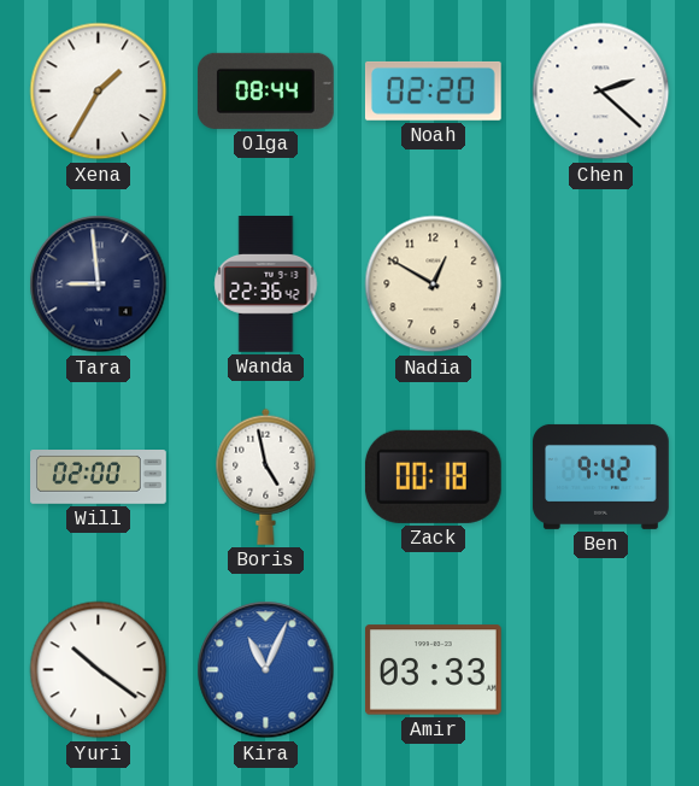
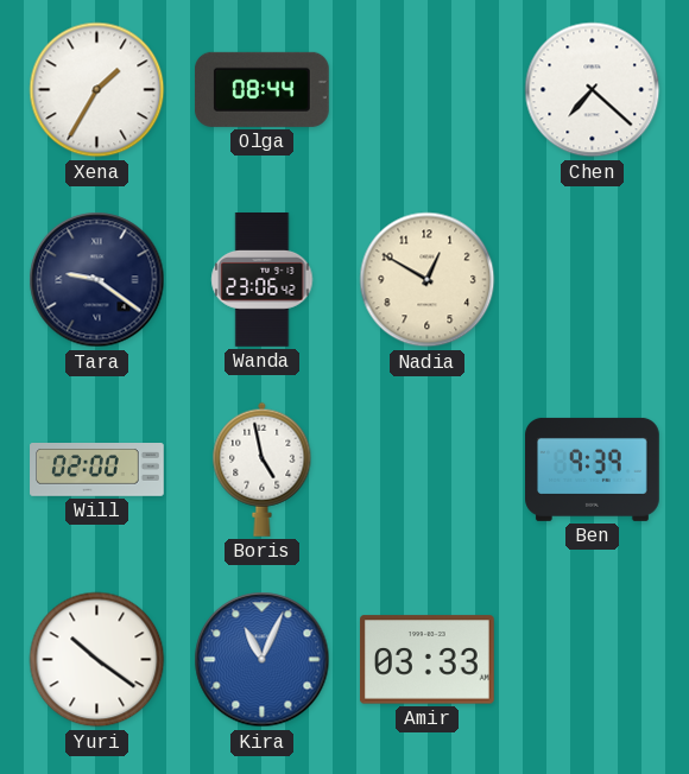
Noah: 02:20 -> none
Chen: 2:22 -> 7:22
Tara: 8:59 -> 9:21
Wanda: 22:36 -> 23:06
Zack: 00:18 -> none
Ben: 9:42 -> 9:39
